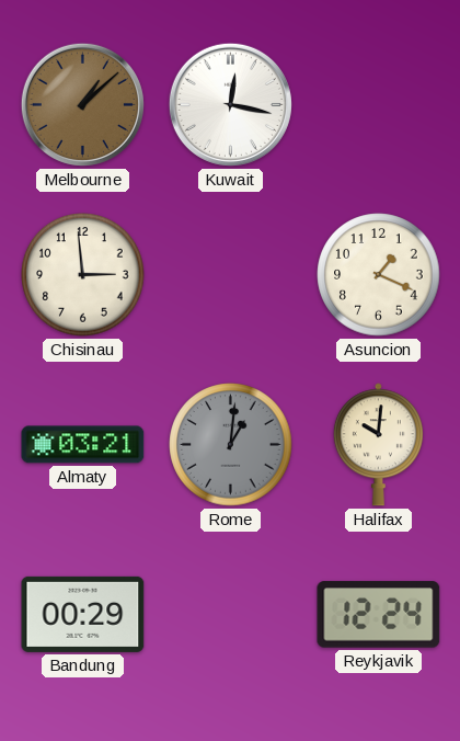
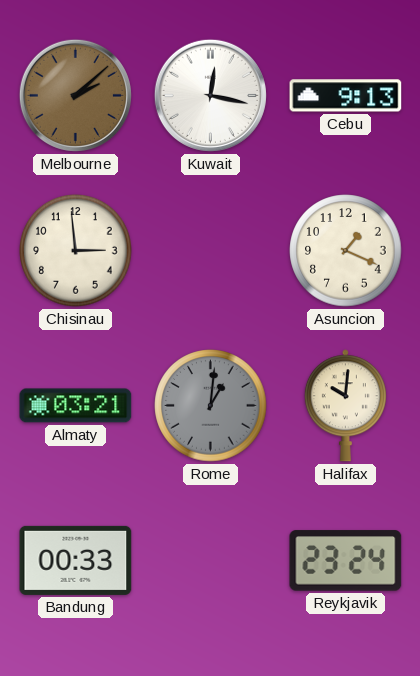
Melbourne: 1:08 -> 2:08
Cebu: none -> 9:13
Bandung: 00:29 -> 00:33
Reykjavik: 12:24 -> 23:24
